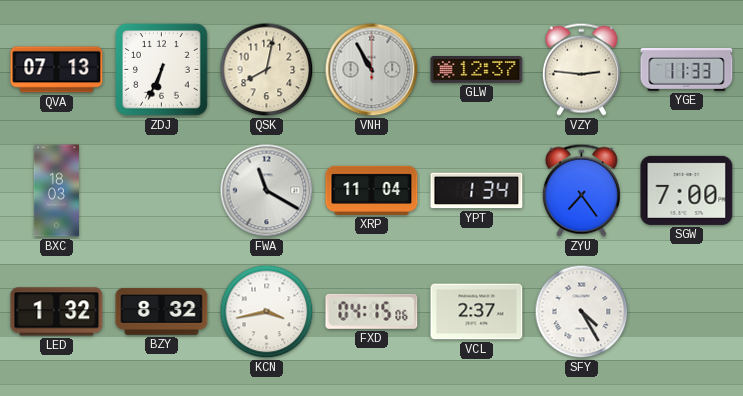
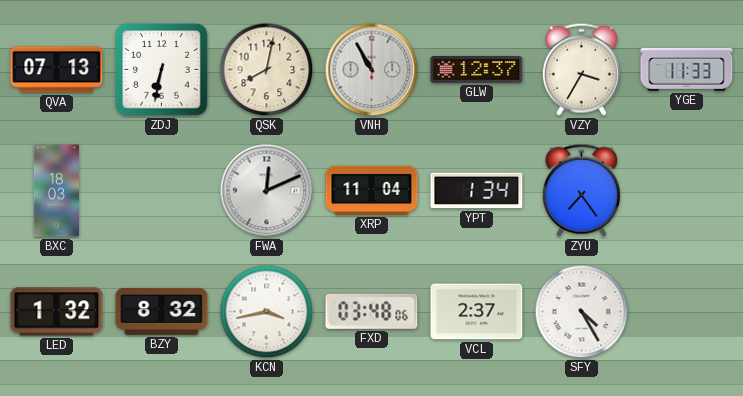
ZDJ: 6:34 -> 6:32
VZY: 2:46 -> 3:35
FWA: 11:20 -> 12:11
SGW: 7:00 -> none
FXD: 04:15 -> 03:48
